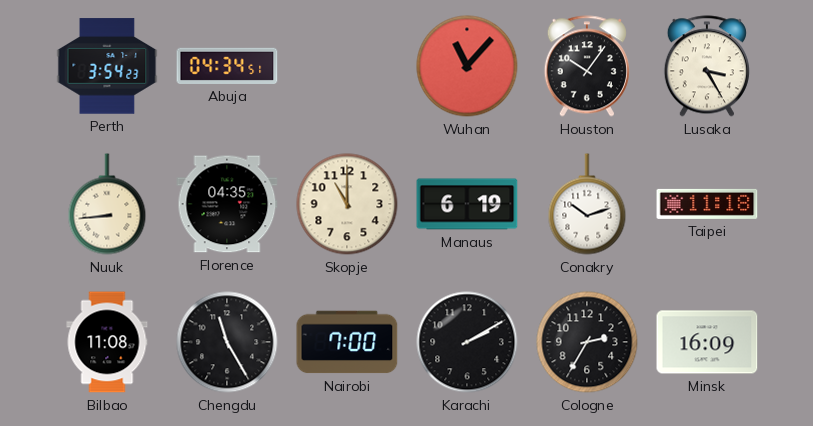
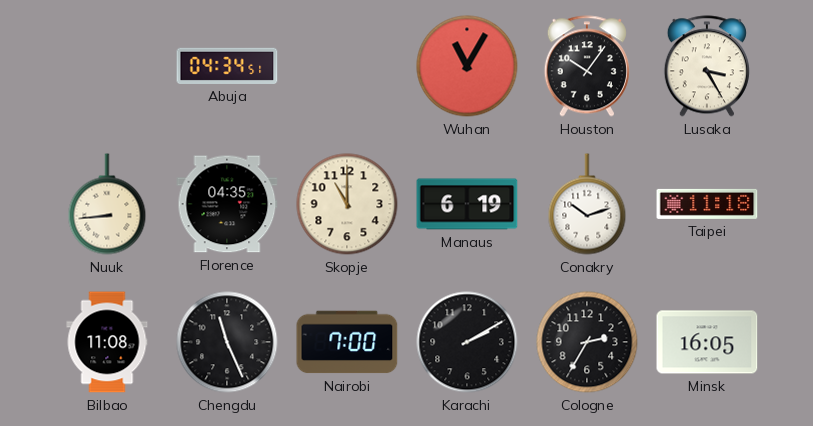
Perth: 3:54 -> none
Wuhan: 11:07 -> 11:05
Chengdu: 11:25 -> 11:26
Minsk: 16:09 -> 16:05
